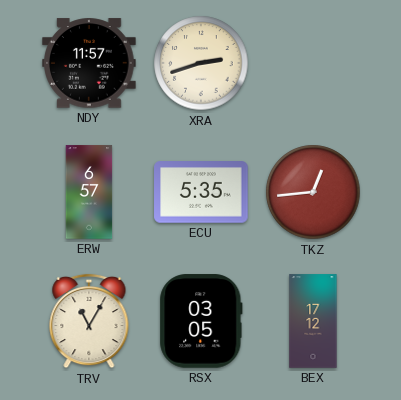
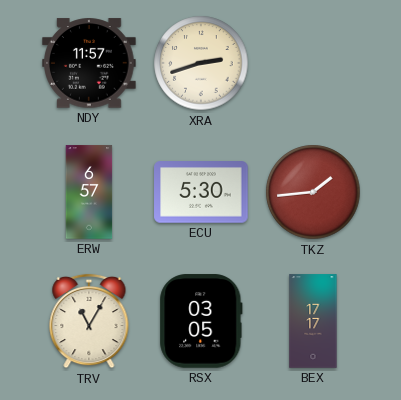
ECU: 5:35 -> 5:30
TKZ: 12:44 -> 1:44
BEX: 17:12 -> 17:17
